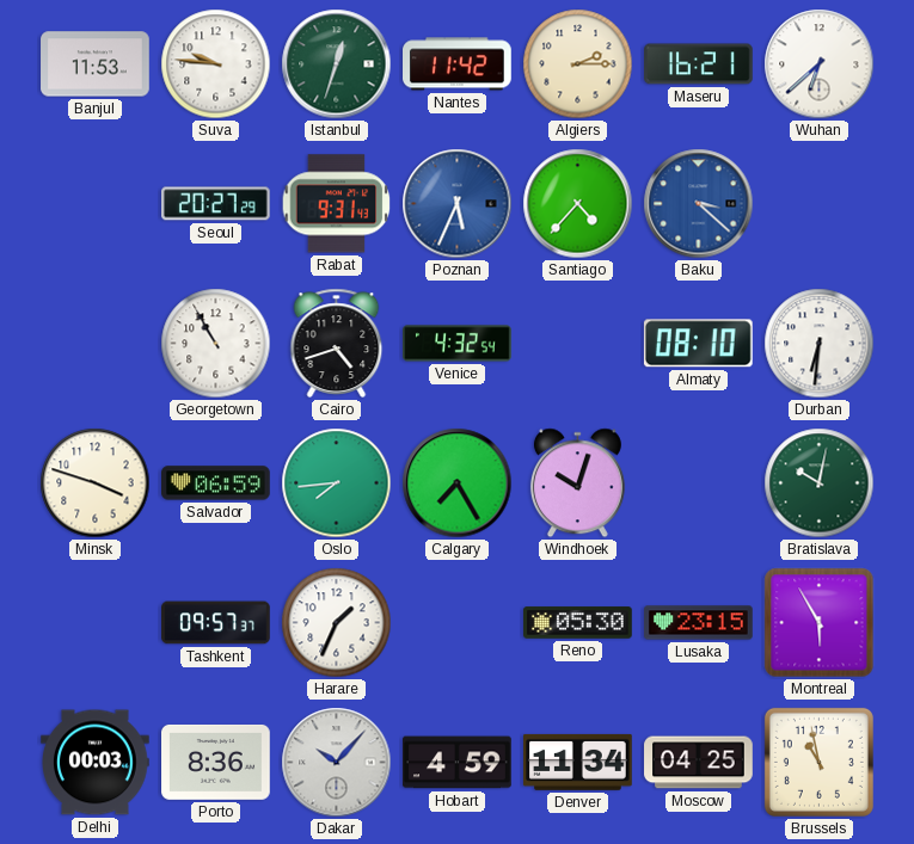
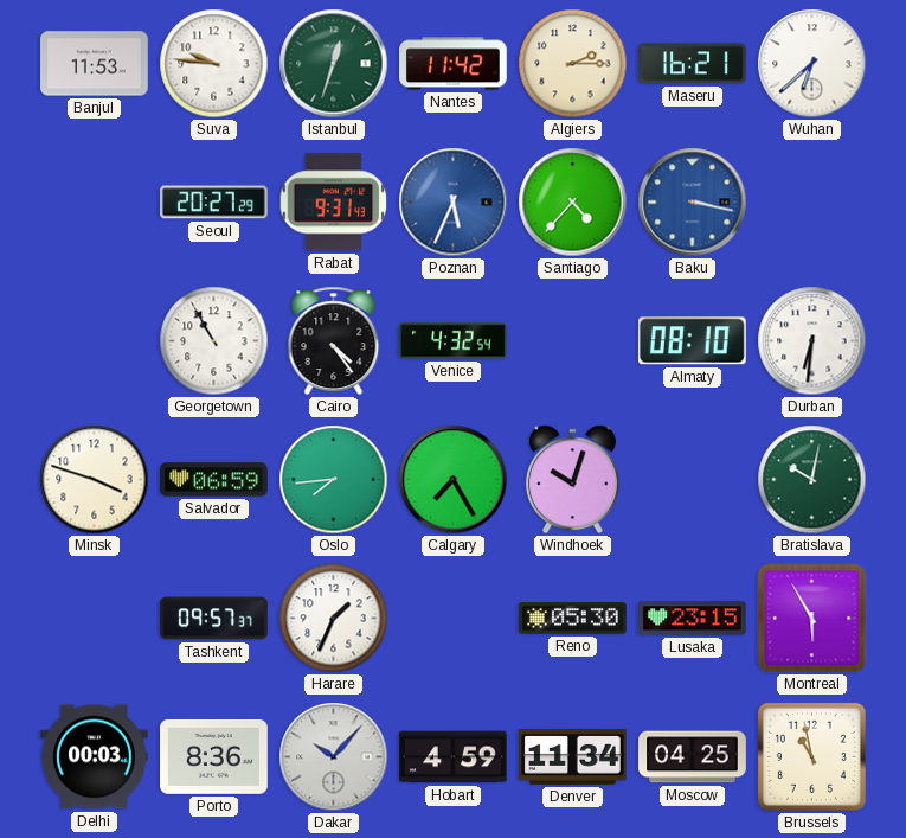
Baku: 3:22 -> 3:17
Cairo: 4:42 -> 4:24
